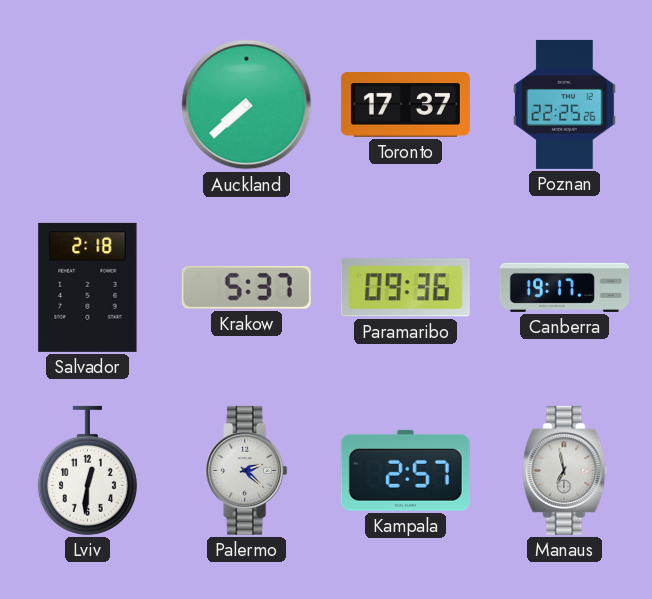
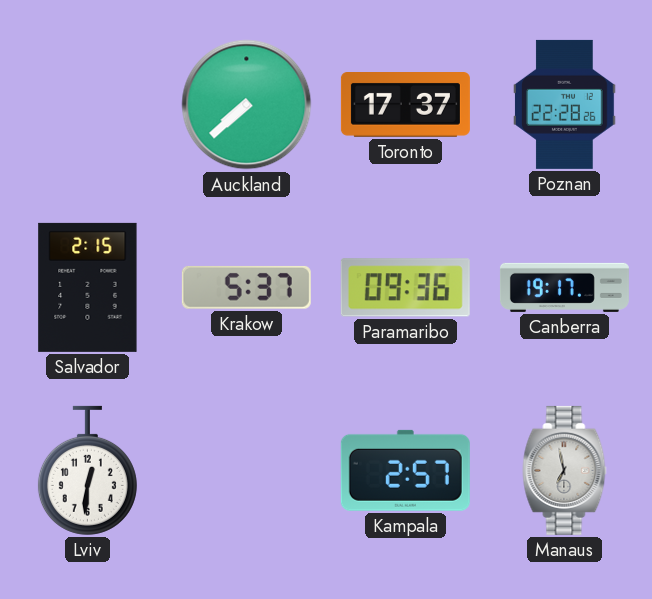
Poznan: 22:25 -> 22:28
Salvador: 2:18 -> 2:15
Palermo: 2:22 -> none
